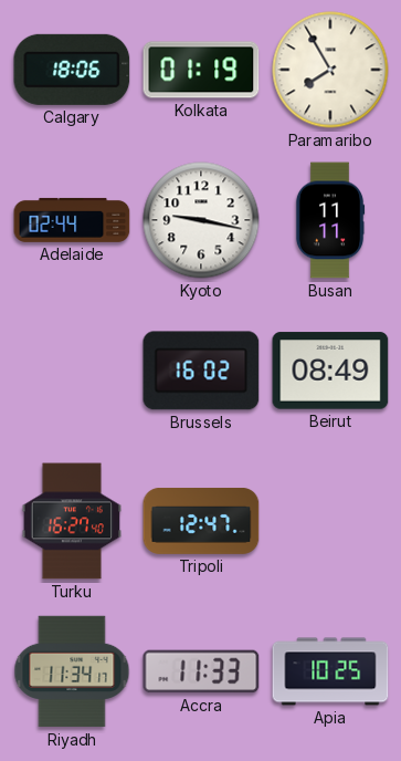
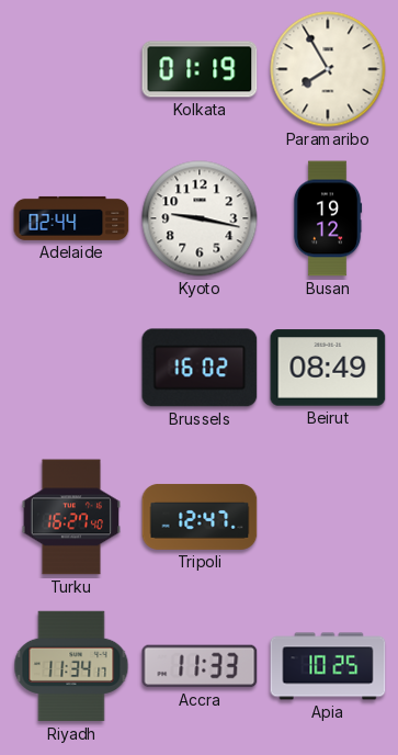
Calgary: 18:06 -> none
Busan: 11:11 -> 19:12
